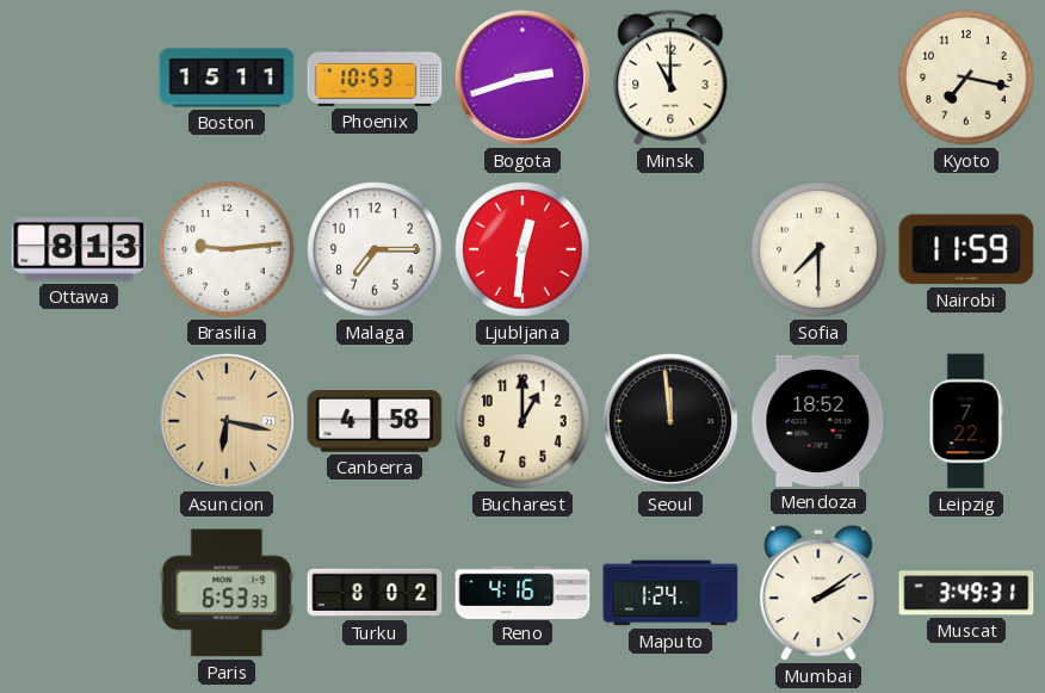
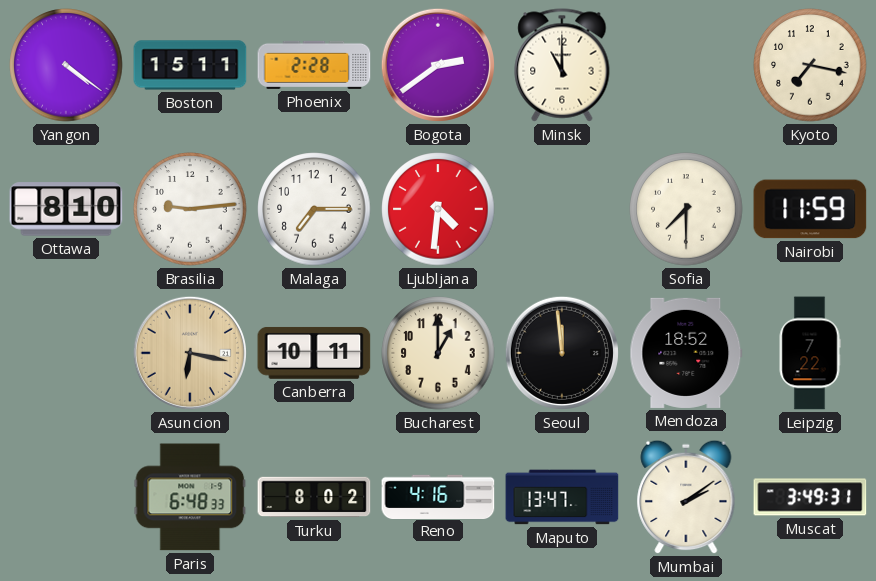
Yangon: none -> 4:21
Phoenix: 10:53 -> 2:28
Bogota: 2:42 -> 2:39
Ottawa: 8:13 -> 8:10
Ljubljana: 12:31 -> 4:31
Canberra: 4:58 -> 10:11
Paris: 6:53 -> 6:48
Maputo: 1:24 -> 13:47
